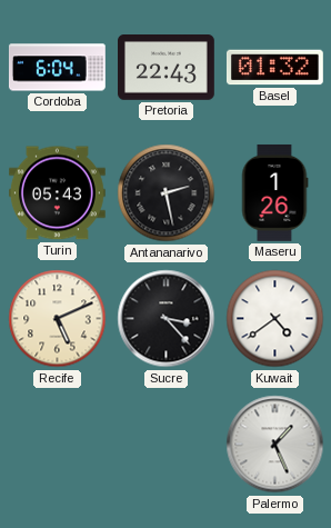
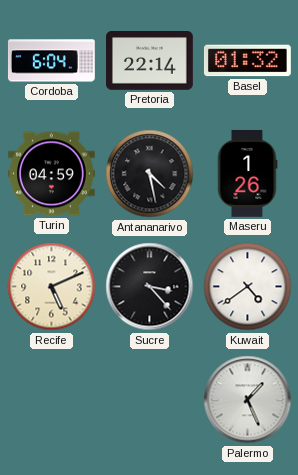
Pretoria: 22:43 -> 22:14
Turin: 05:43 -> 04:59
Antananarivo: 2:28 -> 4:28
